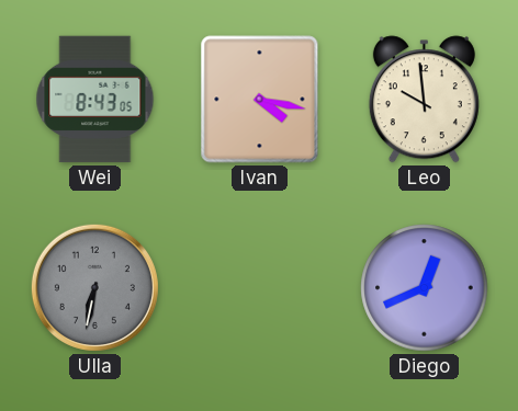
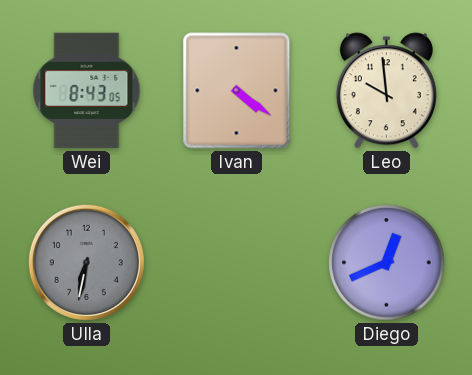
Ivan: 4:17 -> 4:21
